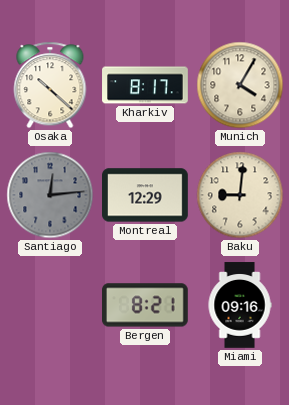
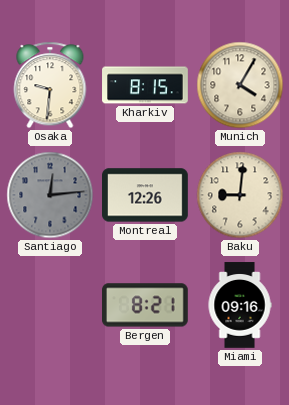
Osaka: 10:22 -> 9:31
Kharkiv: 8:17 -> 8:15
Montreal: 12:29 -> 12:26
